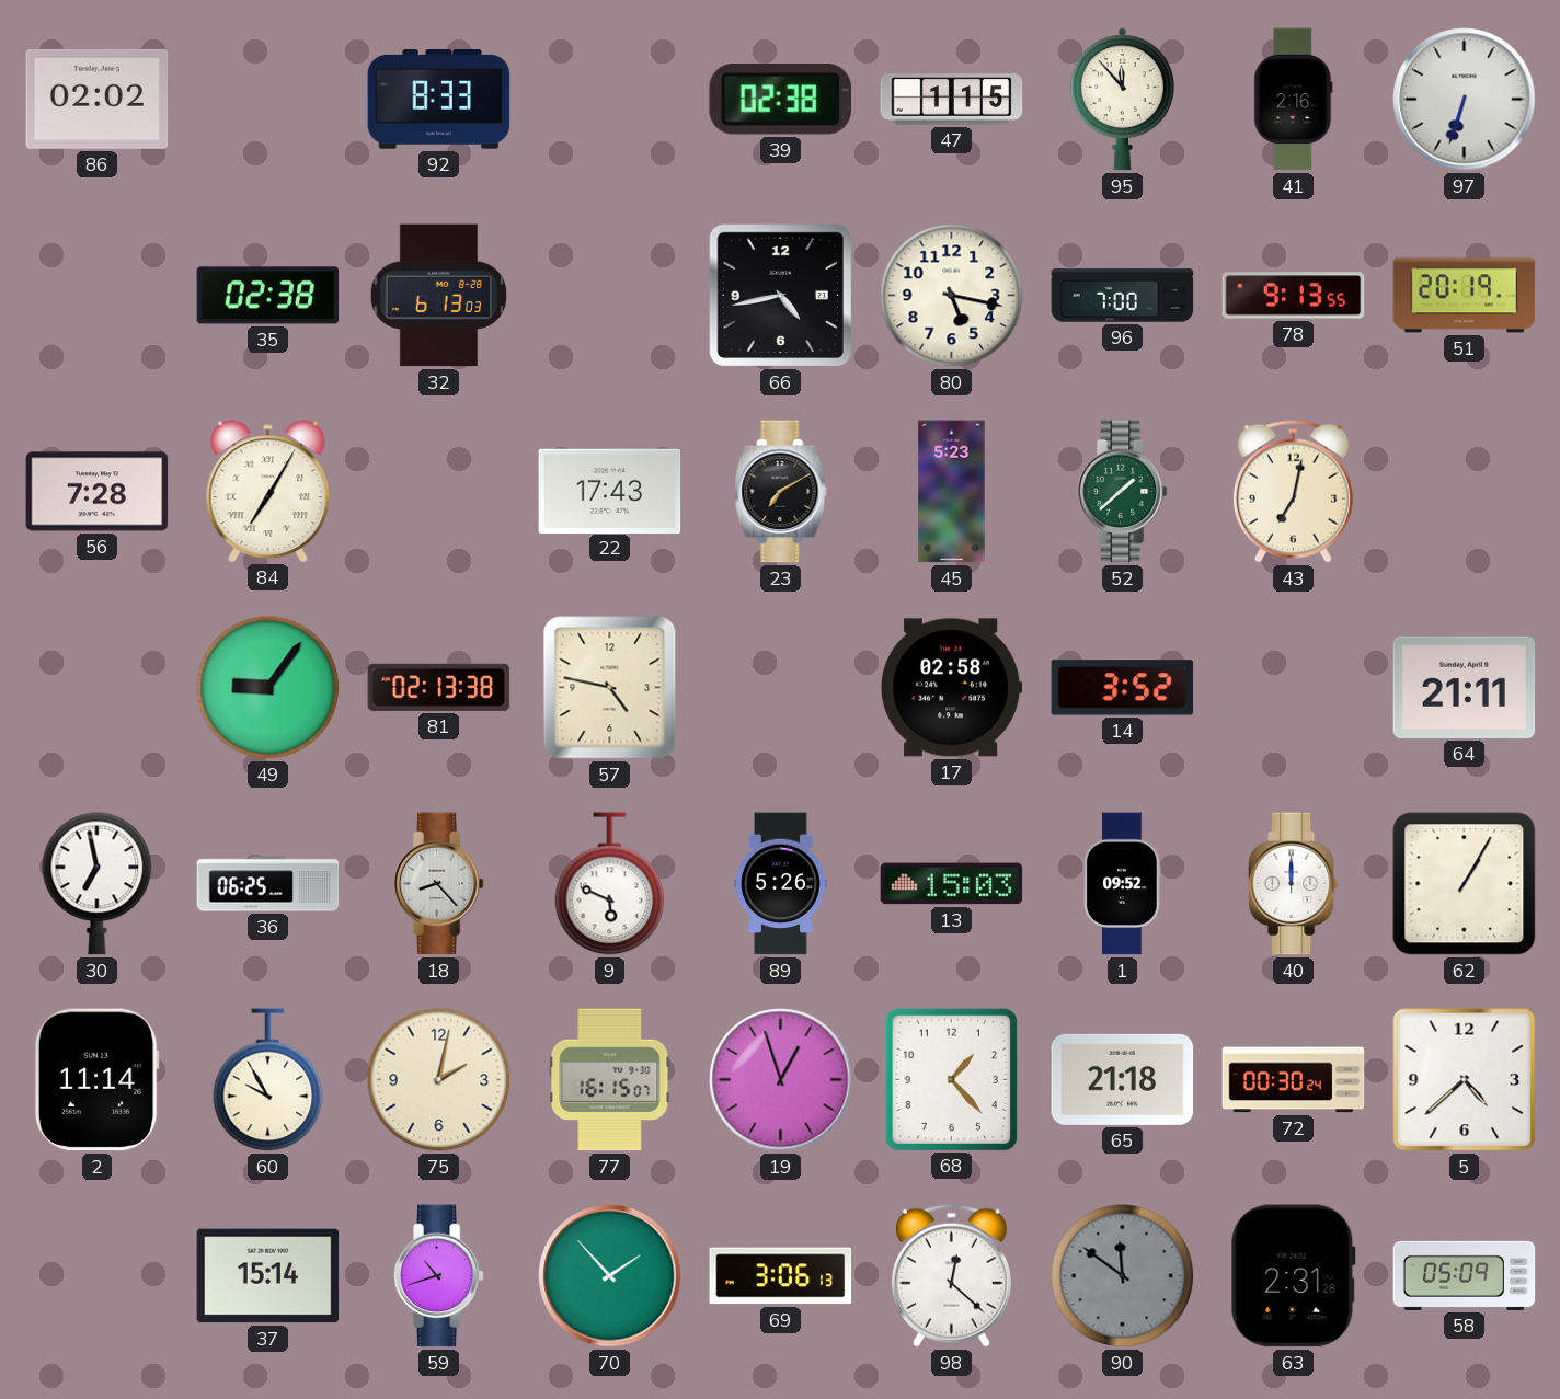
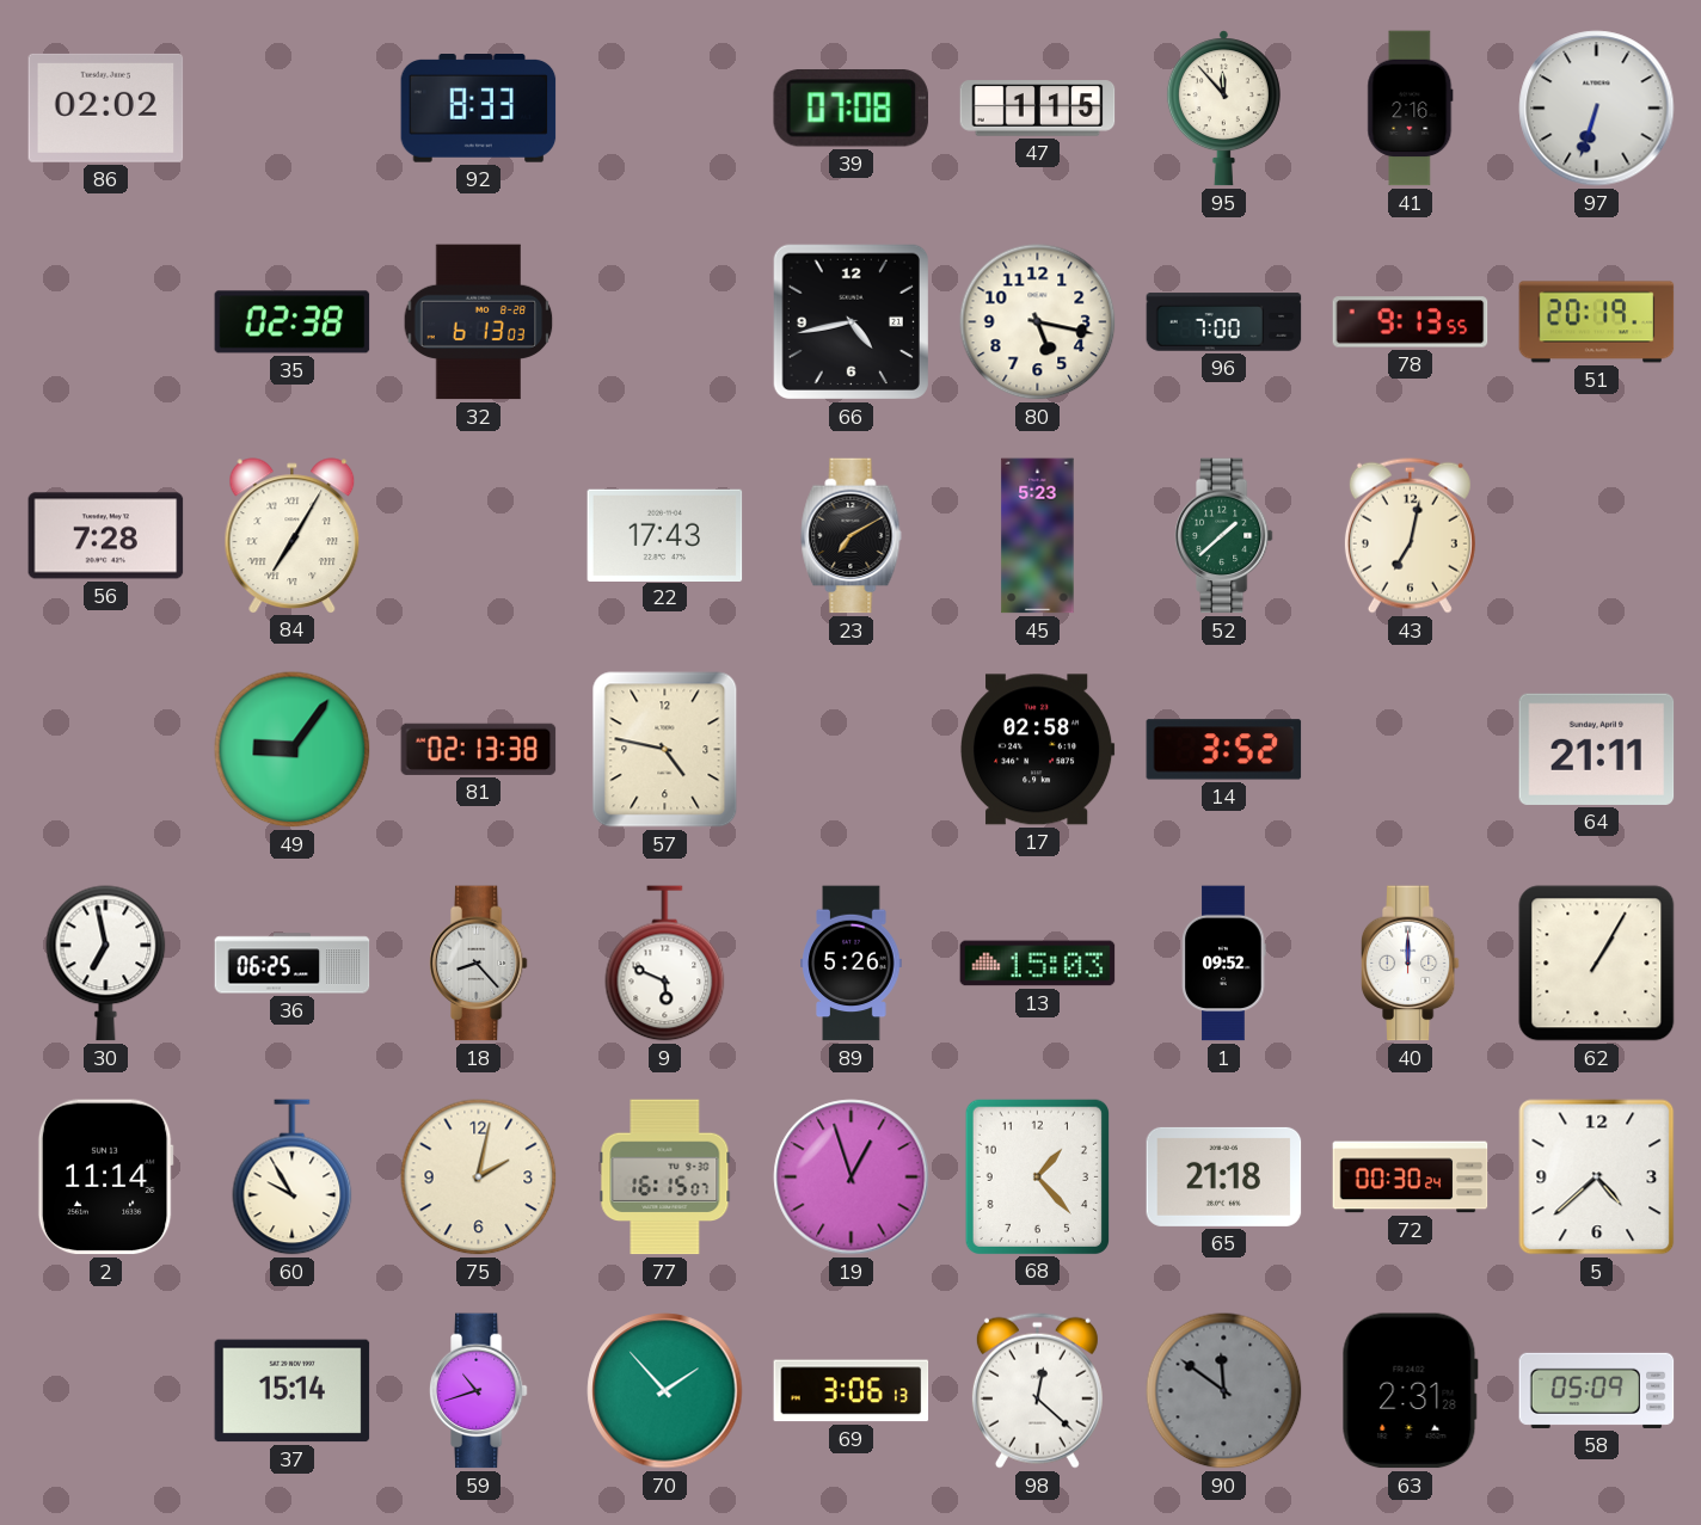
39: 02:38 -> 07:08
